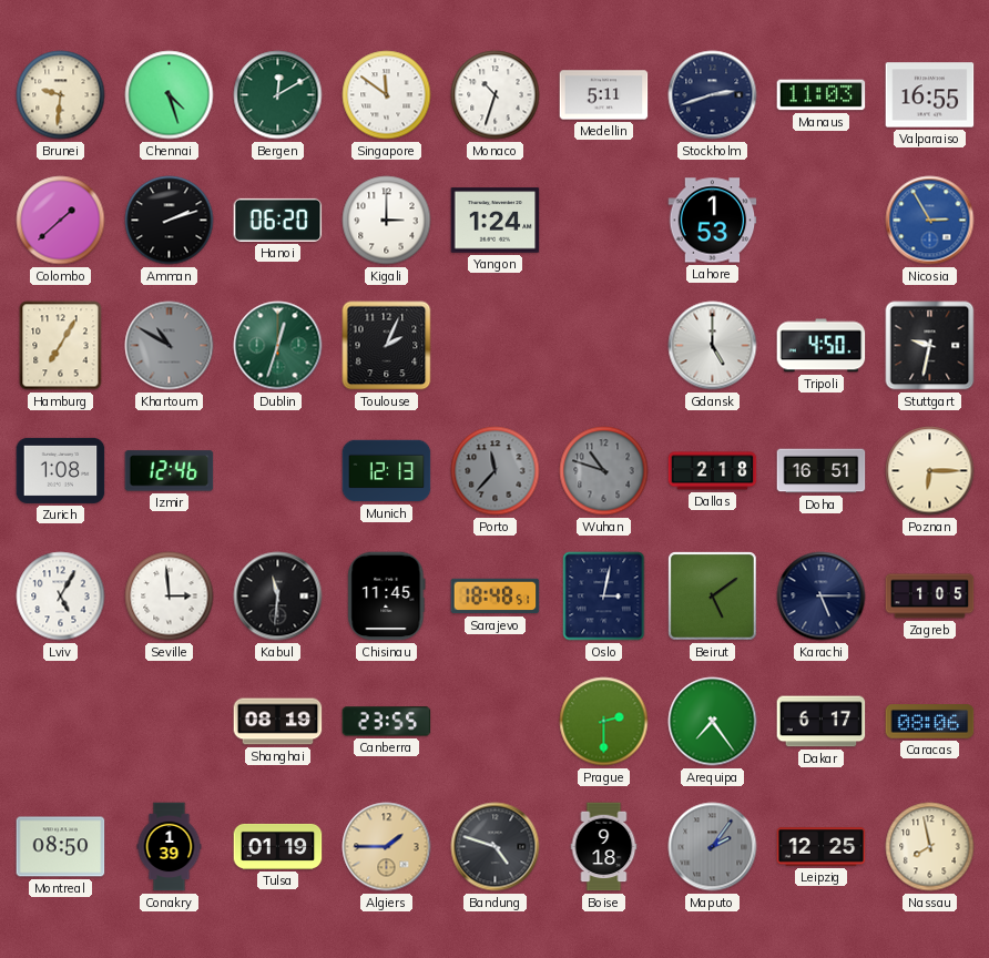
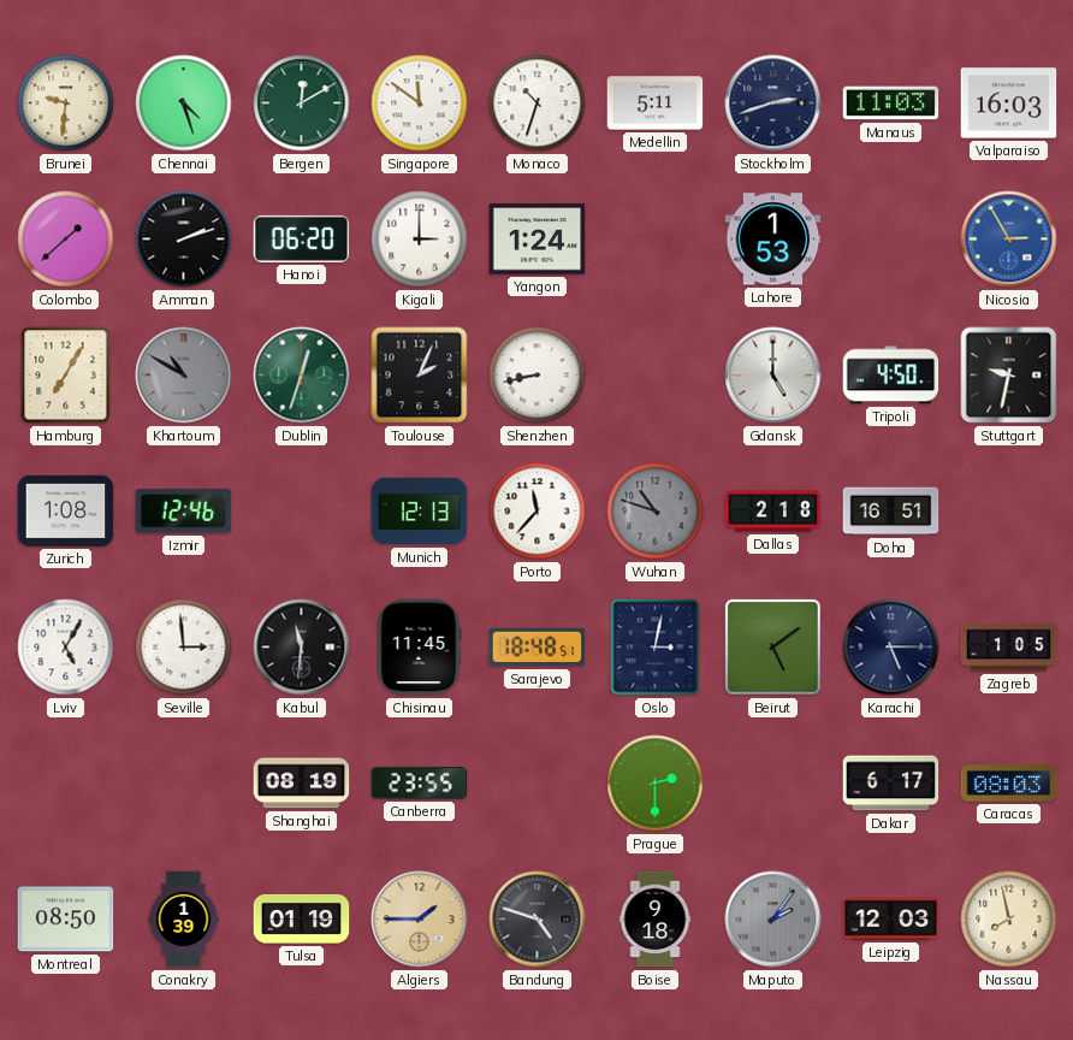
Valparaiso: 16:55 -> 16:03
Shenzhen: none -> 8:43
Porto dial: grey -> white
Poznan: 6:15 -> none
Arequipa: 7:24 -> none
Caracas: 08:06 -> 08:03
Leipzig: 12:25 -> 12:03
